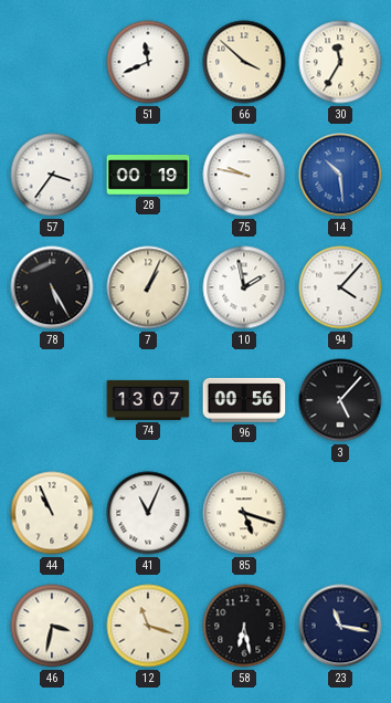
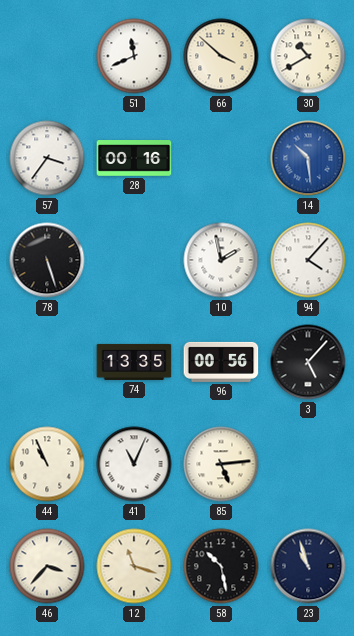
30: 11:35 -> 10:40
28: 00:19 -> 00:16
75: 9:47 -> none
78: 5:25 -> 5:27
7: 1:04 -> none
74: 13:07 -> 13:35
85: 5:18 -> 5:14
46: 3:32 -> 3:37
58: 6:28 -> 10:28
23: 11:17 -> 10:57
